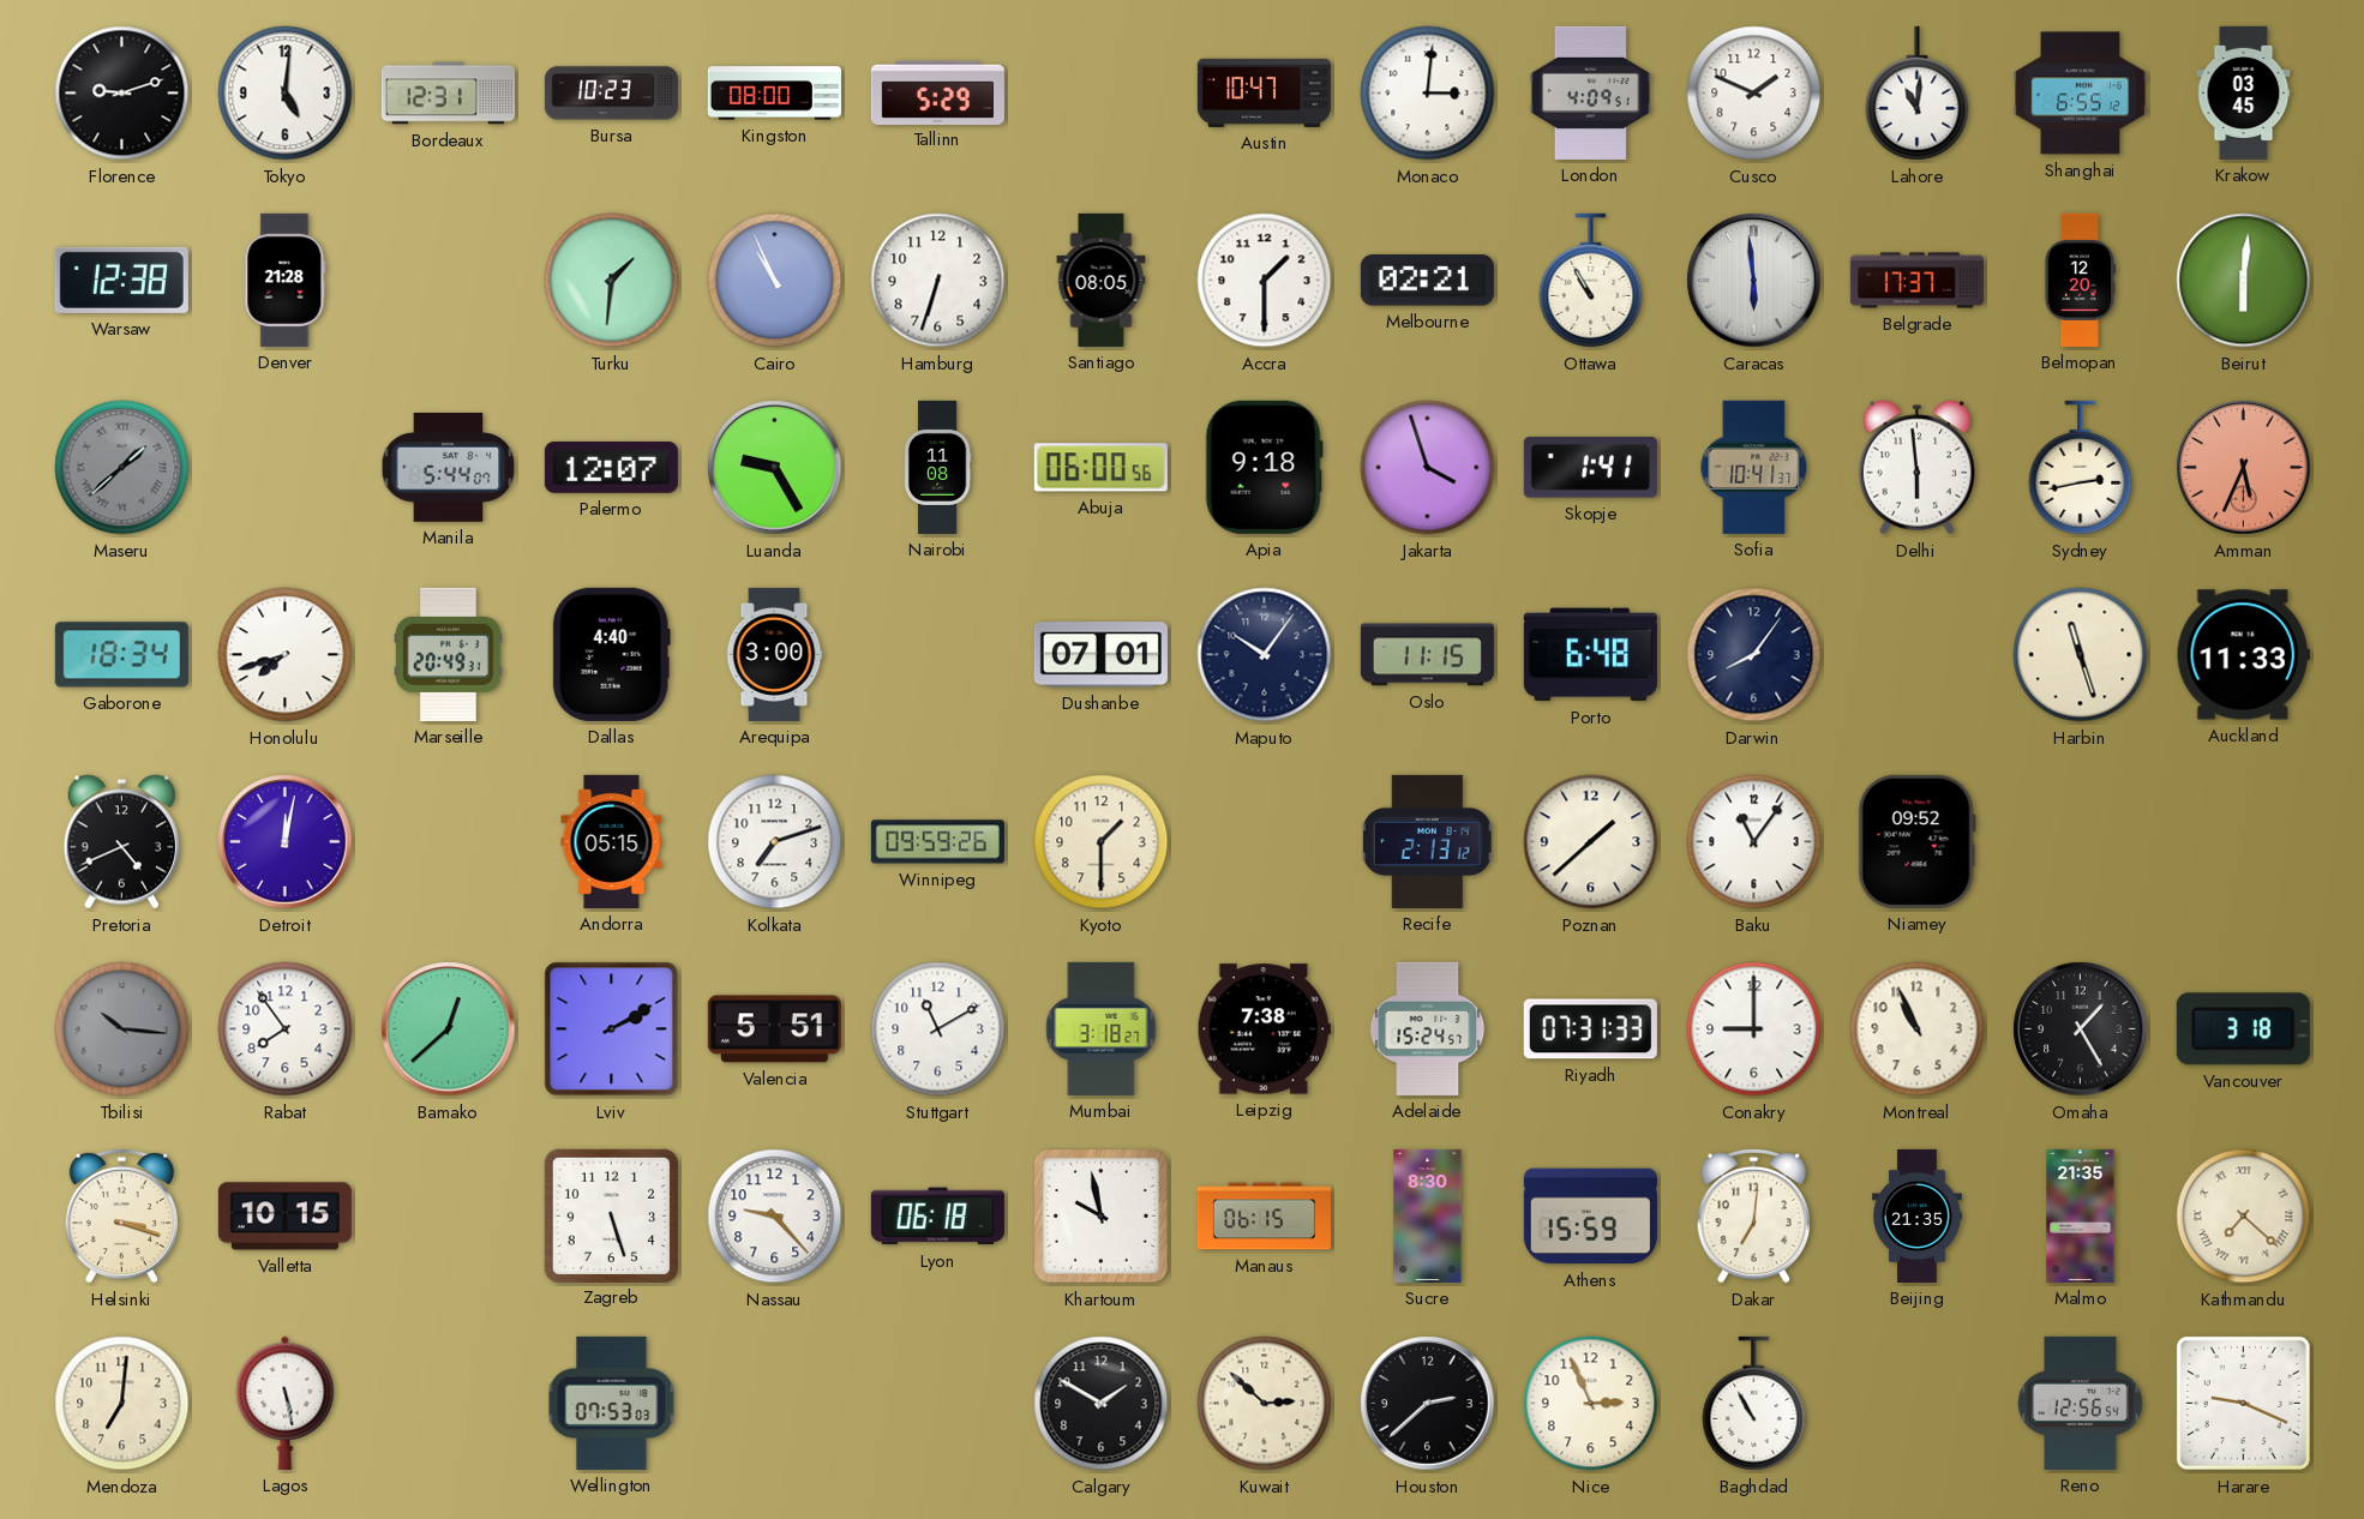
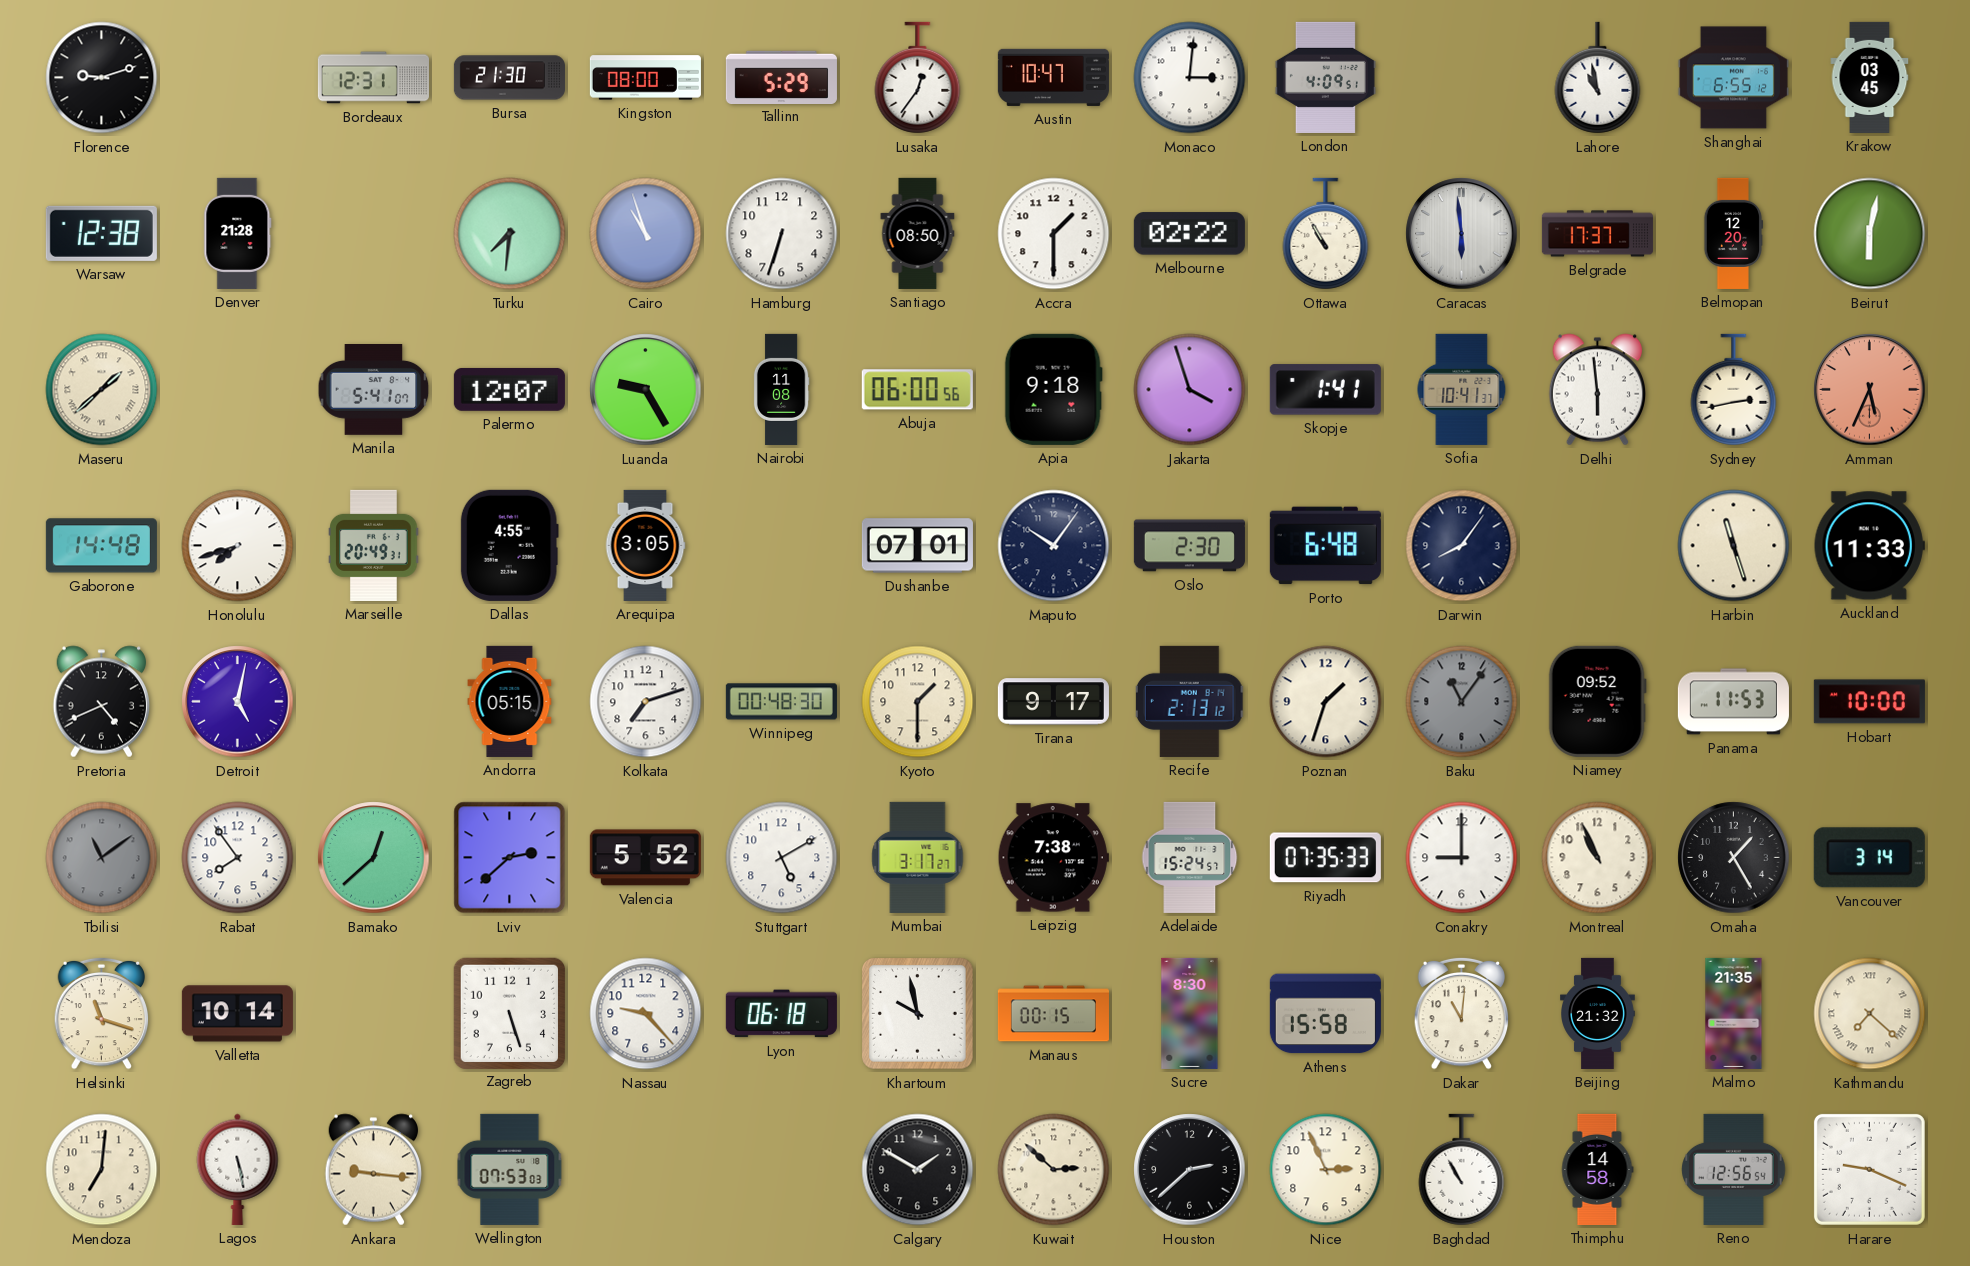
Tokyo: 5:01 -> none
Bursa: 10:23 -> 21:30
Lusaka: none -> 12:36
Cusco: 1:49 -> none
Lahore: 11:01 -> 10:58
Turku: 1:31 -> 7:31
Cairo: 10:56 -> 10:57
Santiago: 08:05 -> 08:50
Melbourne: 02:21 -> 02:22
Beirut: 6:01 -> 6:02
Maseru dial: grey -> cream
Manila: 5:44 -> 5:41
Gaborone: 18:34 -> 14:48
Dallas: 4:40 -> 4:55
Arequipa: 3:00 -> 3:05
Oslo: 11:15 -> 2:30
Detroit: 12:02 -> 5:02
Winnipeg: 09:59 -> 00:48
Tirana: none -> 9:17
Poznan: 1:38 -> 1:33
Baku dial: white -> grey
Panama: none -> 11:53
Hobart: none -> 10:00
Tbilisi: 10:16 -> 11:09
Lviv: 2:10 -> 2:38
Valencia: 5:51 -> 5:52
Stuttgart: 11:10 -> 5:10
Mumbai: 3:18 -> 3:17
Riyadh: 07:31 -> 07:35
Vancouver: 3:18 -> 3:14
Helsinki: 3:18 -> 11:18
Valletta: 10:15 -> 10:14
Manaus: 06:15 -> 00:15
Athens: 15:59 -> 15:58
Dakar: 7:01 -> 11:01
Beijing: 21:35 -> 21:32
Ankara: none -> 9:16
Thimphu: none -> 14:58
